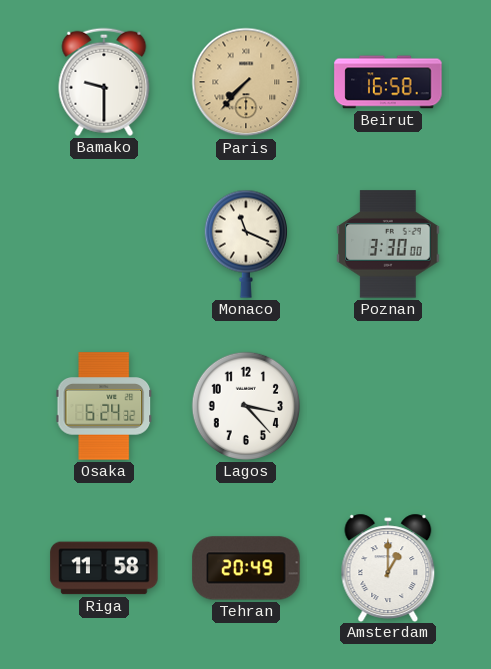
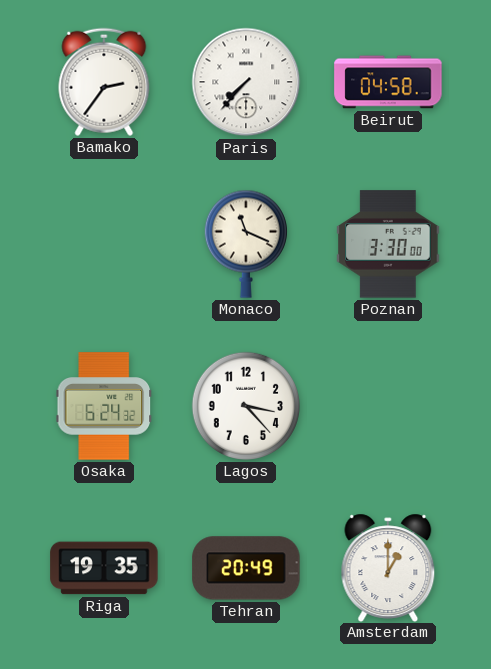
Bamako: 9:30 -> 2:36
Paris dial: champagne -> white
Beirut: 16:58 -> 04:58
Riga: 11:58 -> 19:35
